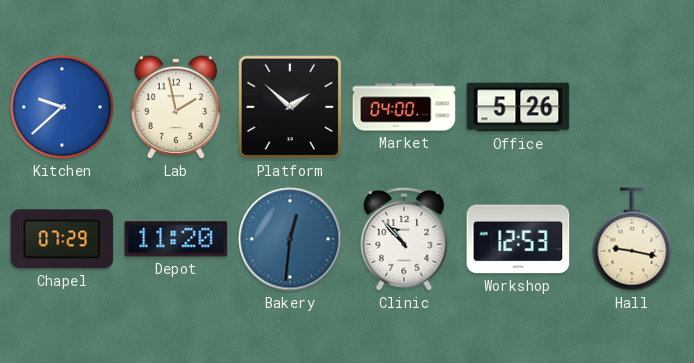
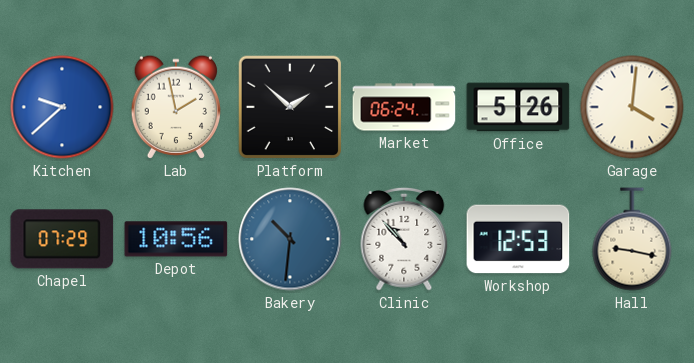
Market: 04:00 -> 06:24
Garage: none -> 4:01
Depot: 11:20 -> 10:56
Bakery: 12:31 -> 10:31
